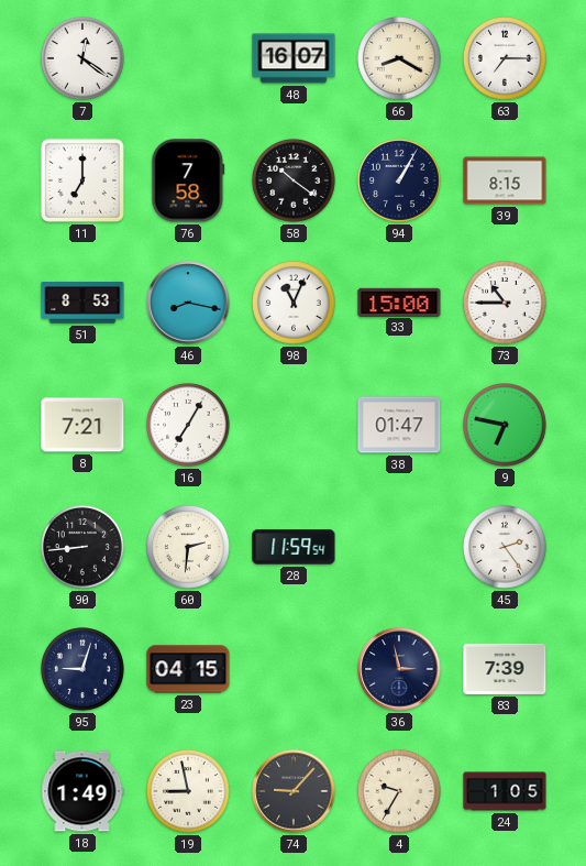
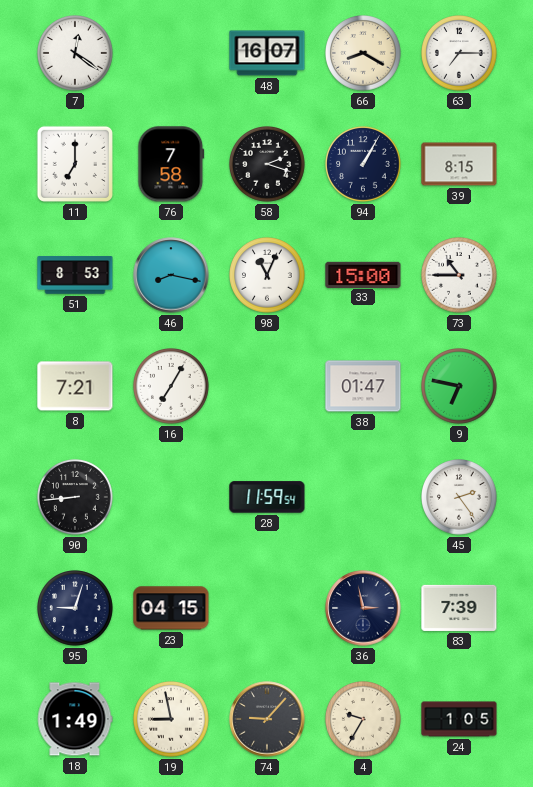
58: 10:21 -> 2:18
60: 2:31 -> none
